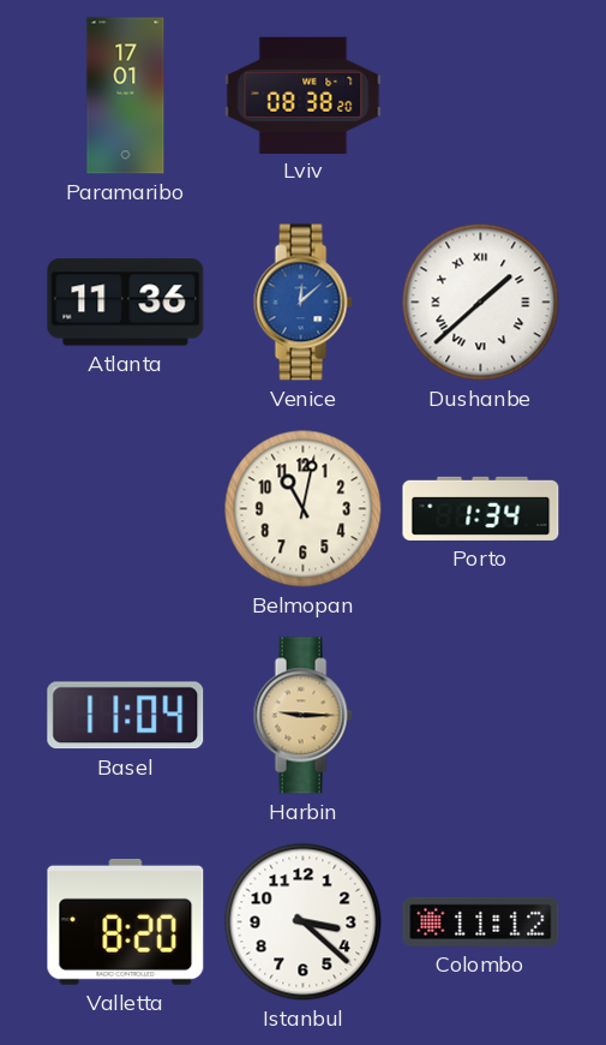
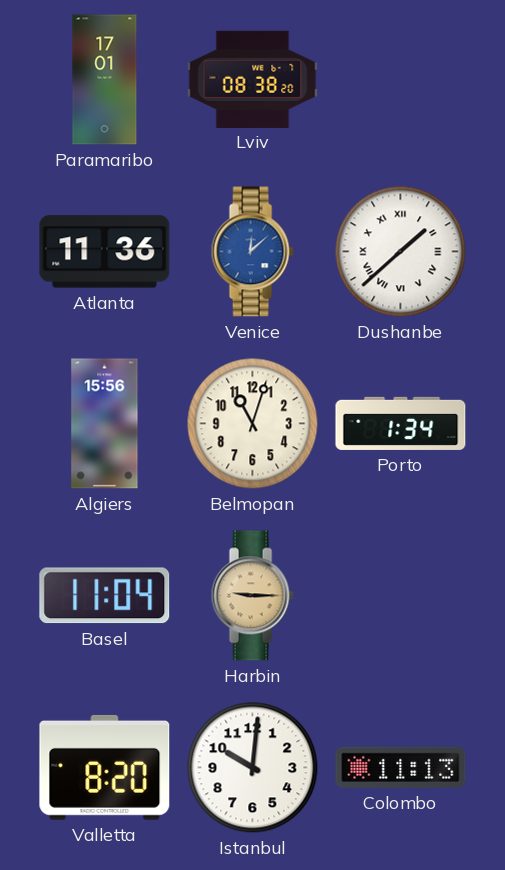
Algiers: none -> 15:56
Belmopan: 11:02 -> 11:03
Istanbul: 3:22 -> 10:01
Colombo: 11:12 -> 11:13
